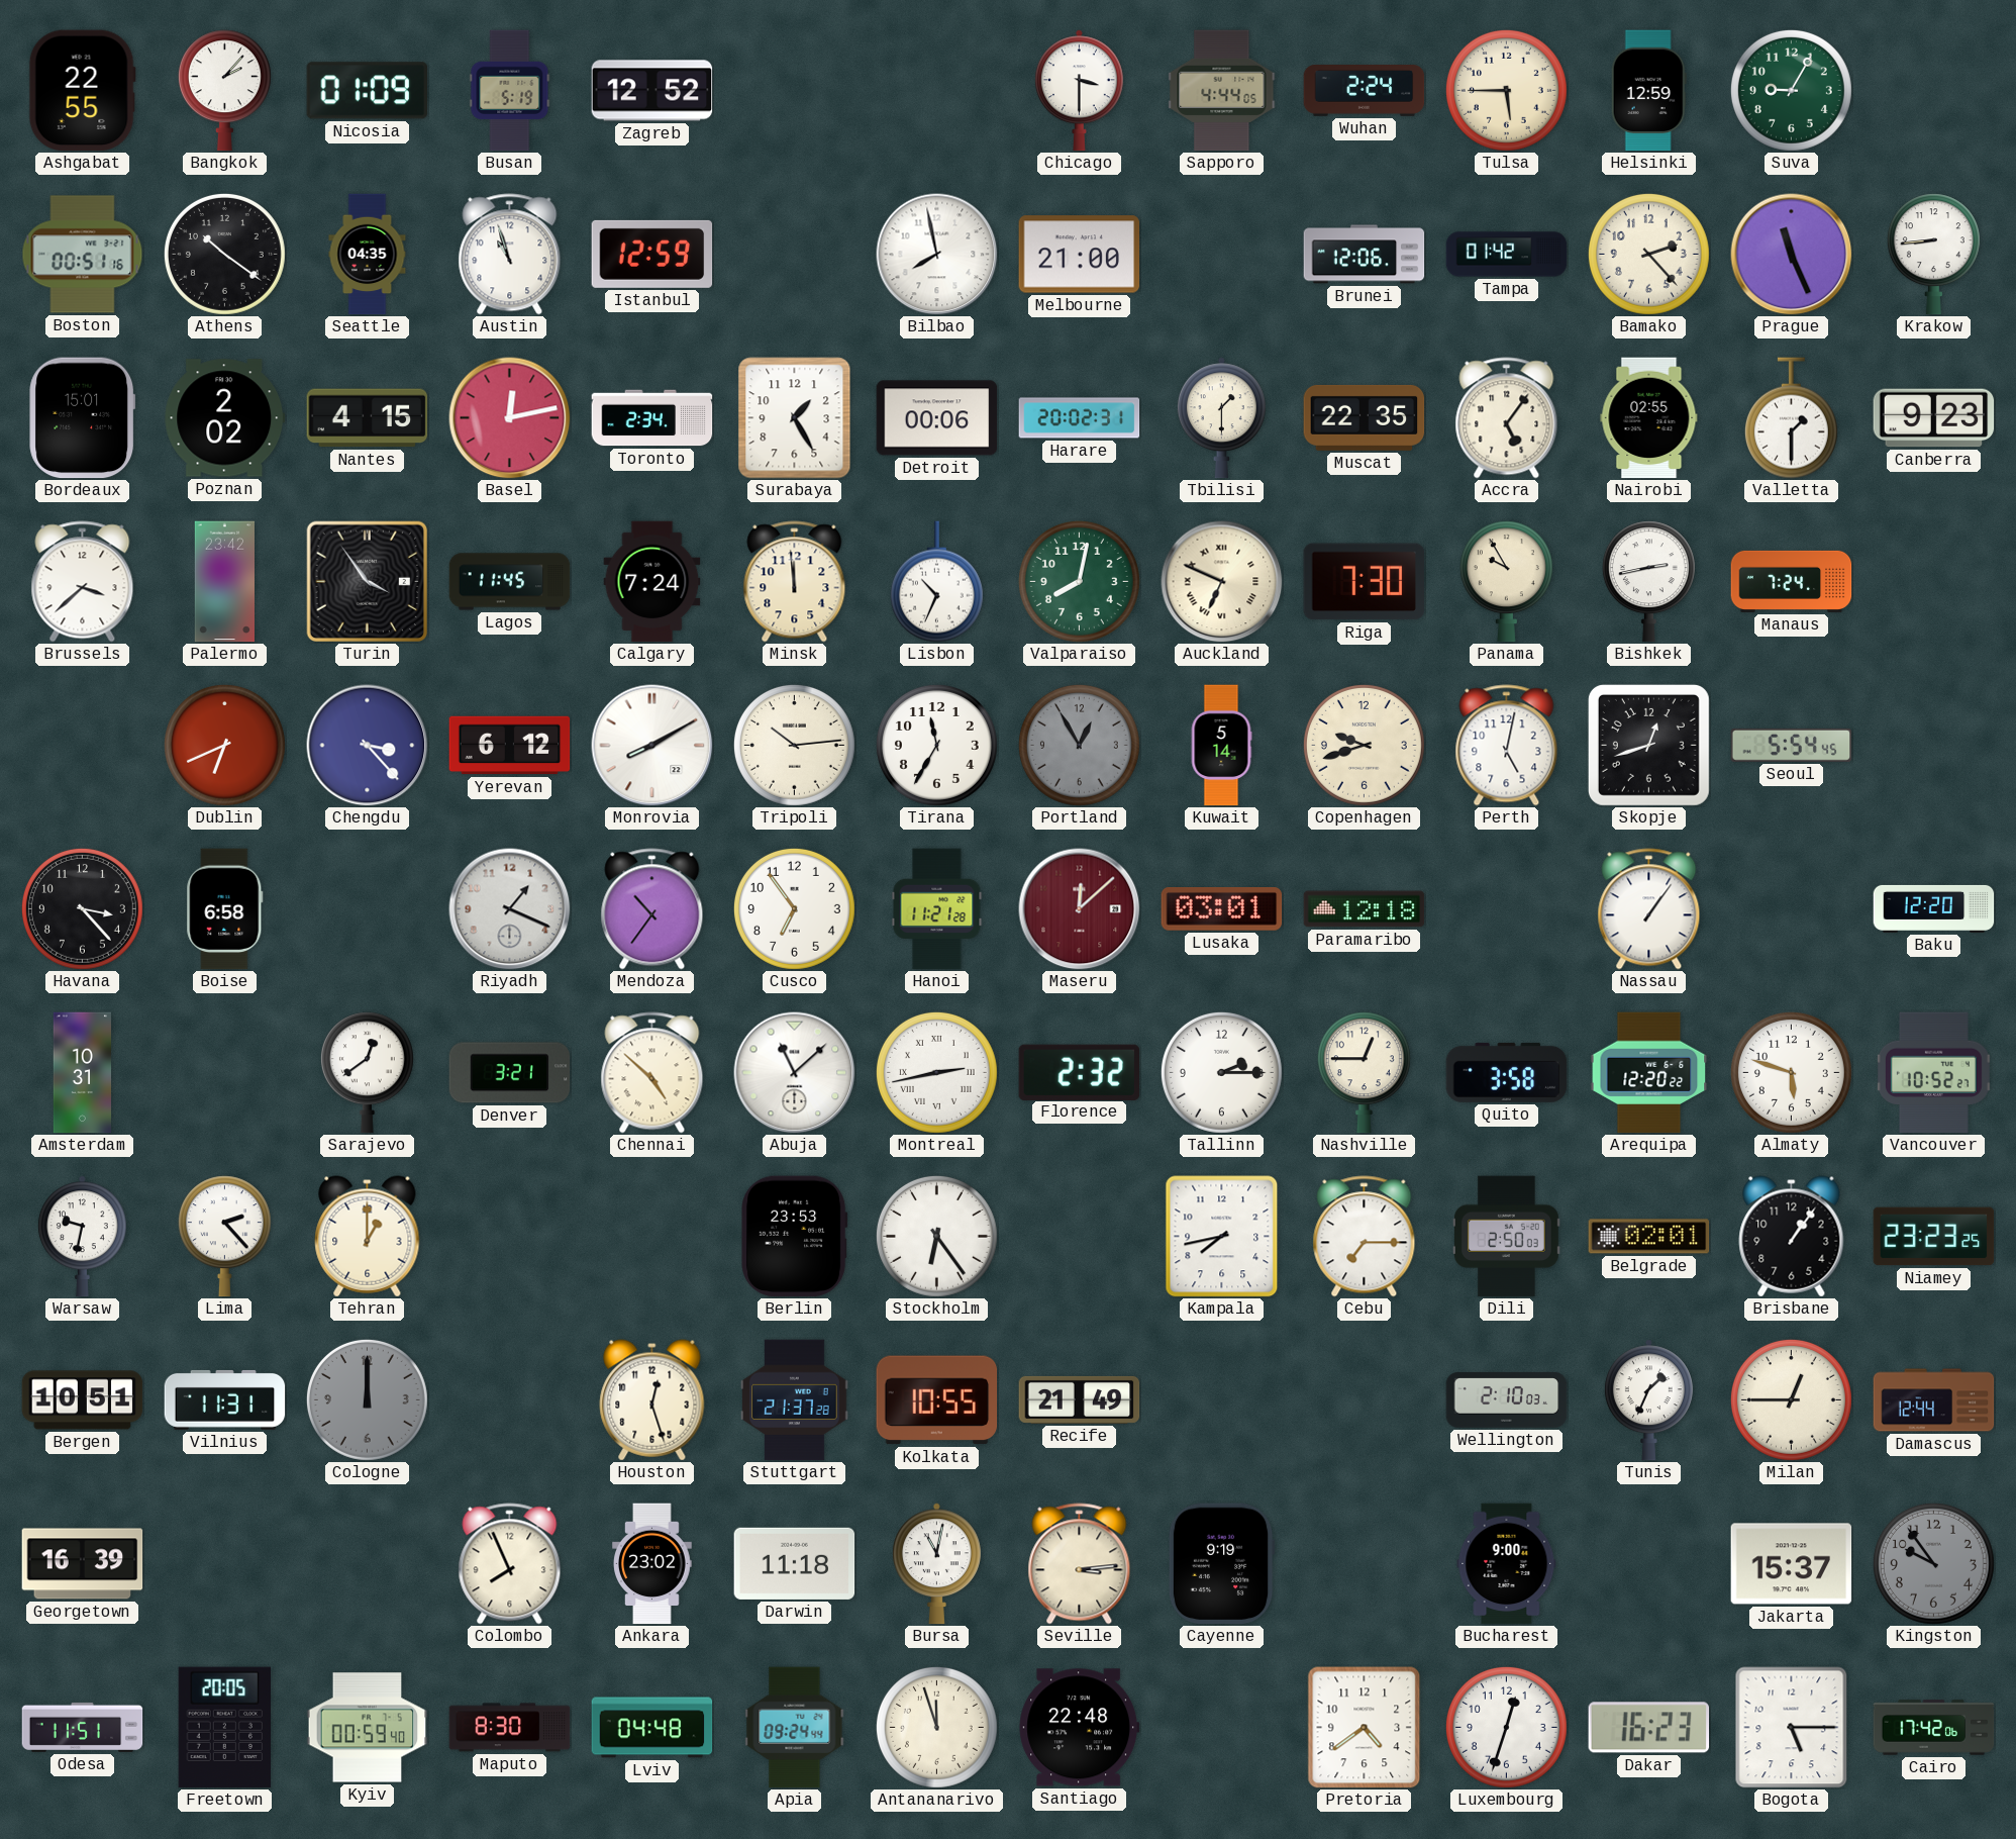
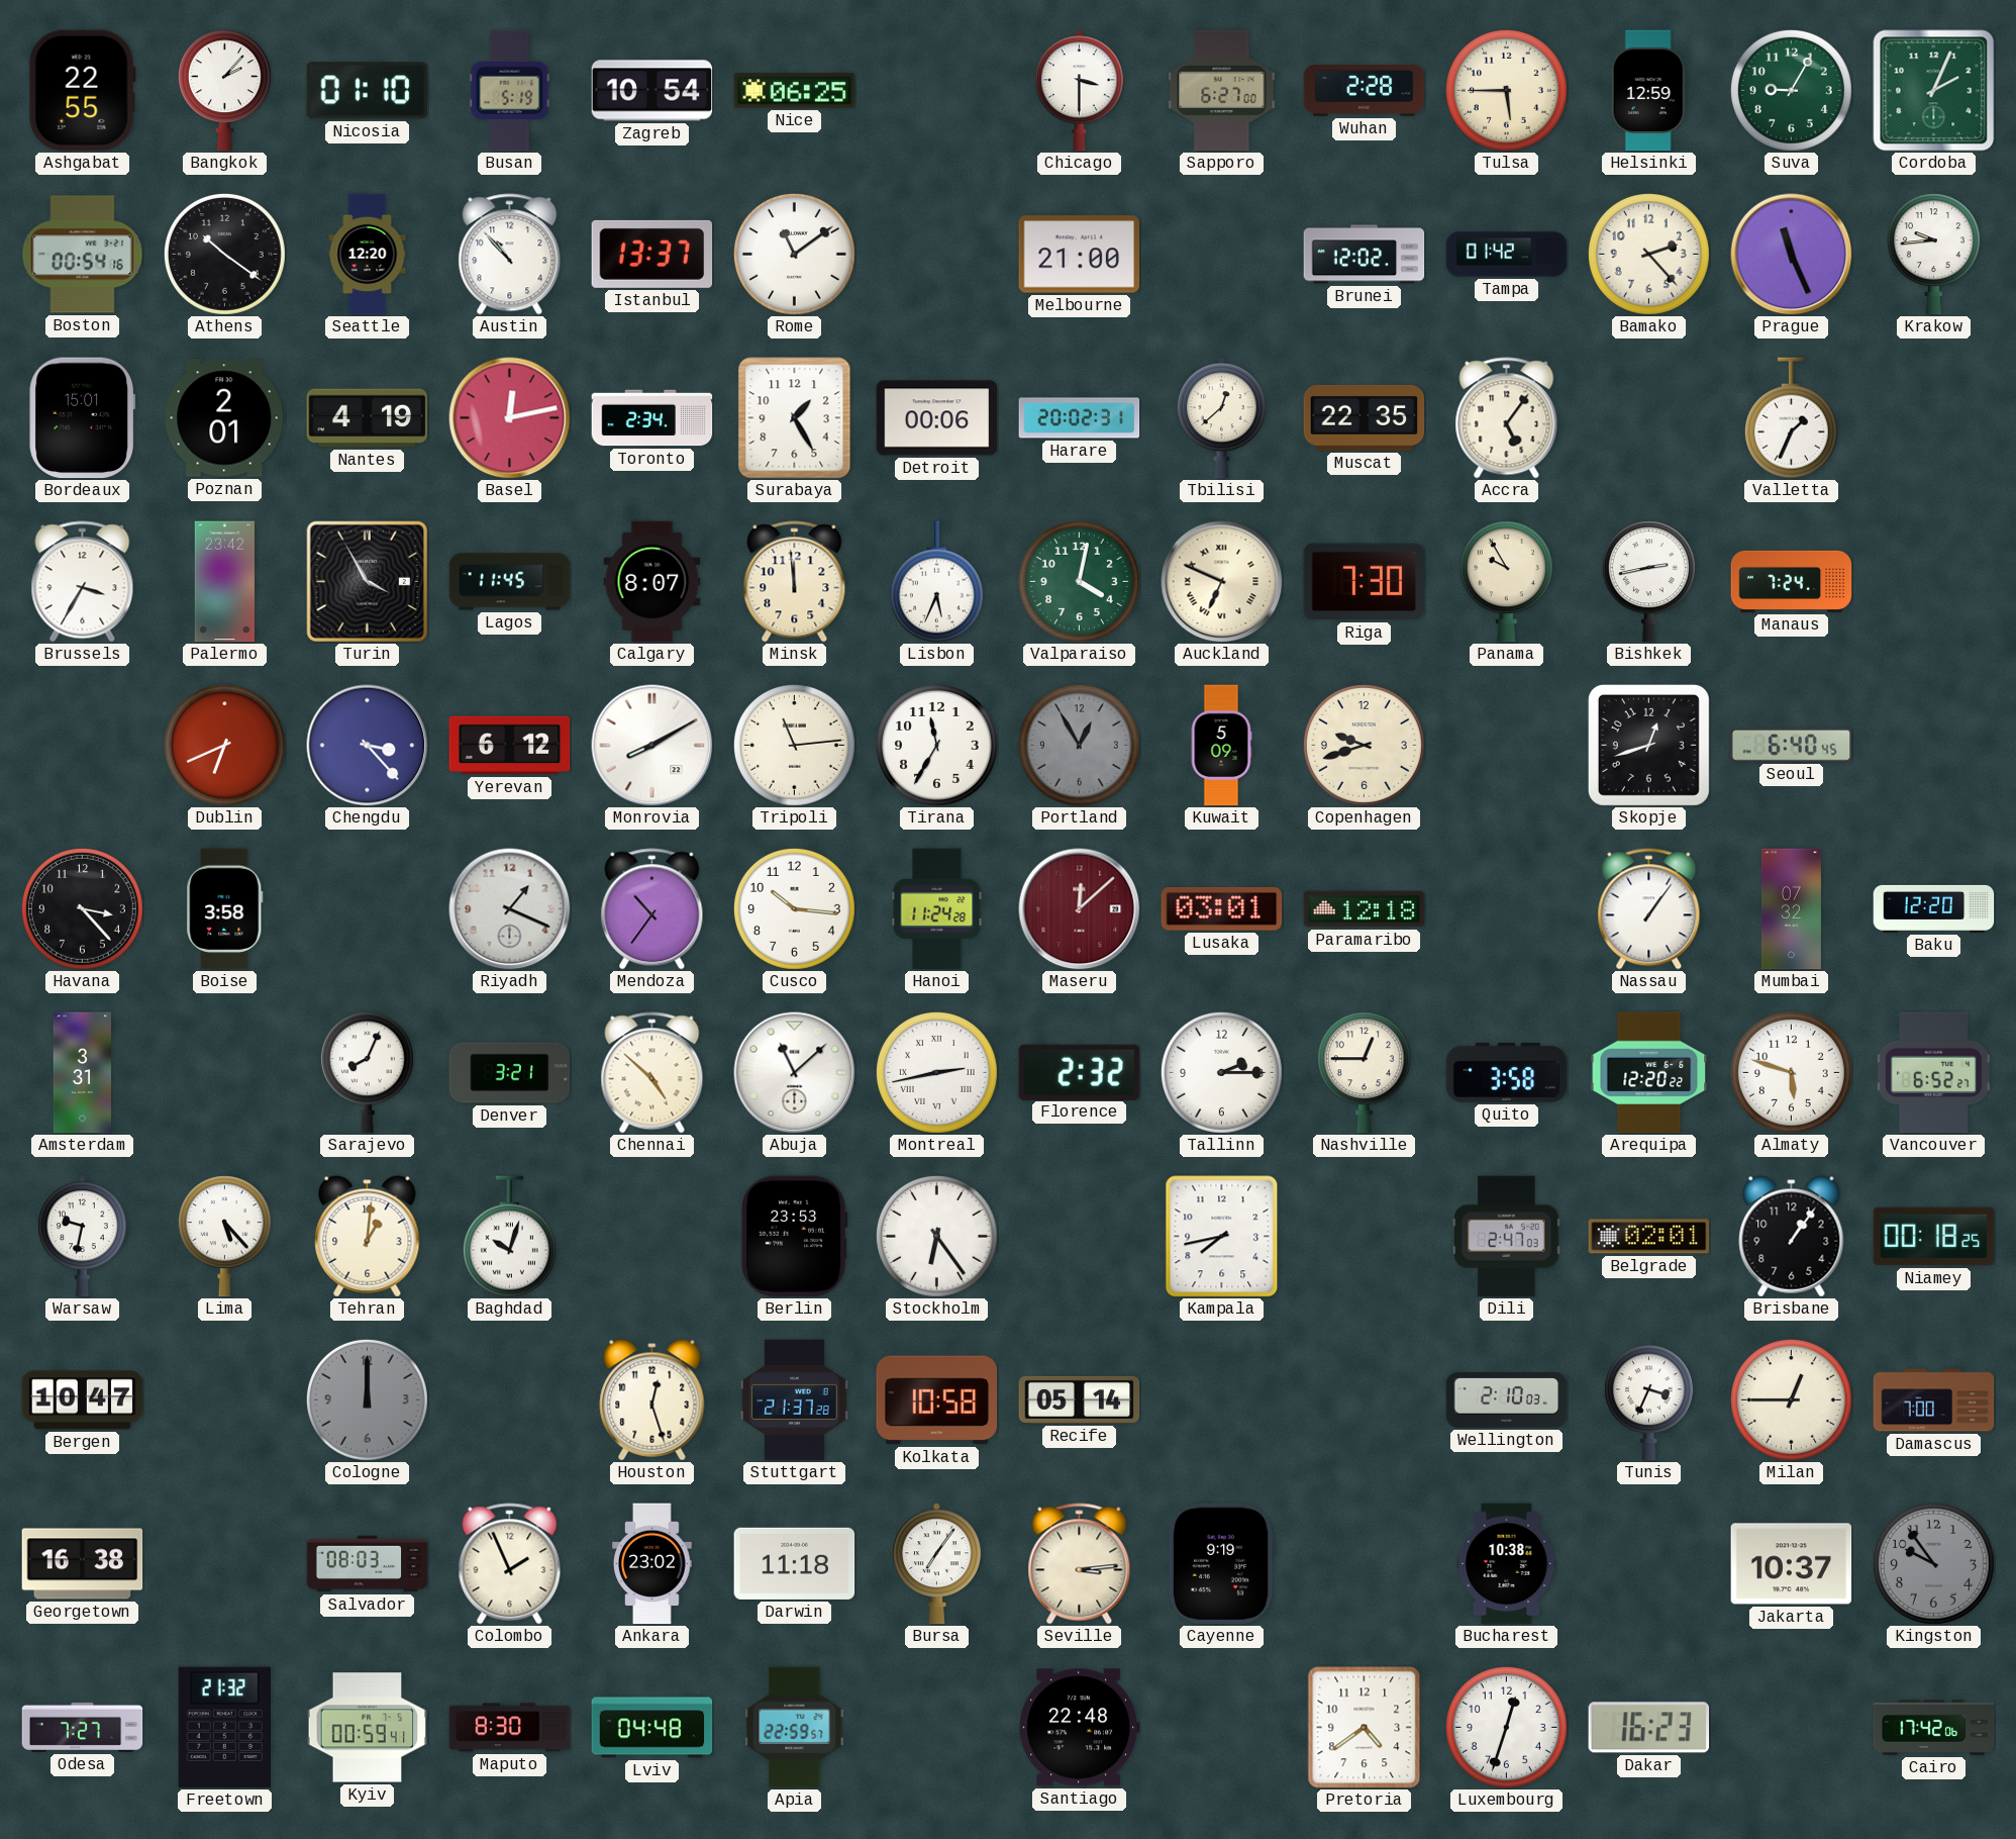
Nicosia: 01:09 -> 01:10
Zagreb: 12:52 -> 10:54
Nice: none -> 06:25
Sapporo: 4:44 -> 6:27
Wuhan: 2:24 -> 2:28
Cordoba: none -> 2:04
Boston: 00:51 -> 00:54
Seattle: 04:35 -> 12:20
Austin: 10:57 -> 10:53
Istanbul: 12:59 -> 13:37
Rome: none -> 11:09
Bilbao: 7:58 -> none
Brunei: 12:06 -> 12:02
Krakow: 8:44 -> 9:44
Poznan: 2:02 -> 2:01
Nantes: 4:15 -> 4:19
Tbilisi: 1:30 -> 12:38
Nairobi: 02:55 -> none
Valletta: 1:30 -> 1:34
Canberra: 9:23 -> none
Brussels: 3:38 -> 3:35
Turin: 3:54 -> 3:55
Calgary: 7:24 -> 8:07
Lisbon: 10:34 -> 5:34
Valparaiso: 8:02 -> 4:02
Tripoli: 10:14 -> 11:14
Kuwait: 5:14 -> 5:09
Perth: 5:02 -> none
Seoul: 5:54 -> 6:40
Boise: 6:58 -> 3:58
Cusco: 6:54 -> 10:16
Hanoi: 11:21 -> 11:24
Mumbai: none -> 07:32
Amsterdam: 10:31 -> 3:31
Sarajevo: 12:39 -> 8:04
Vancouver: 10:52 -> 6:52
Lima: 2:23 -> 5:23
Tehran: 1:00 -> 1:01
Baghdad: none -> 10:03
Cebu: 7:15 -> none
Dili: 2:50 -> 2:47
Niamey: 23:23 -> 00:18
Bergen: 10:51 -> 10:47
Vilnius: 11:31 -> none
Kolkata: 10:55 -> 10:58
Recife: 21:49 -> 05:14
Tunis: 1:34 -> 3:34
Damascus: 12:44 -> 7:00
Georgetown: 16:39 -> 16:38
Salvador: none -> 08:03
Colombo: 7:56 -> 1:56
Bursa: 11:02 -> 7:06
Bucharest: 9:00 -> 10:38
Jakarta: 15:37 -> 10:37
Odesa: 11:51 -> 7:27
Freetown: 20:05 -> 21:32
Kyiv: 00:59:40 -> 00:59:41
Apia: 09:24 -> 22:59
Antananarivo: 11:57 -> none
Bogota: 5:15 -> none
